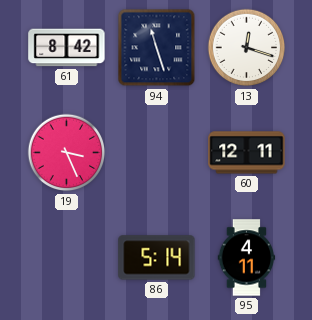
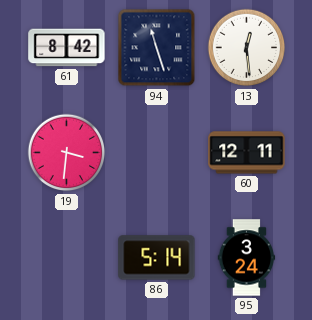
13: 12:18 -> 12:29
19: 3:26 -> 3:31
95: 4:11 -> 3:24
